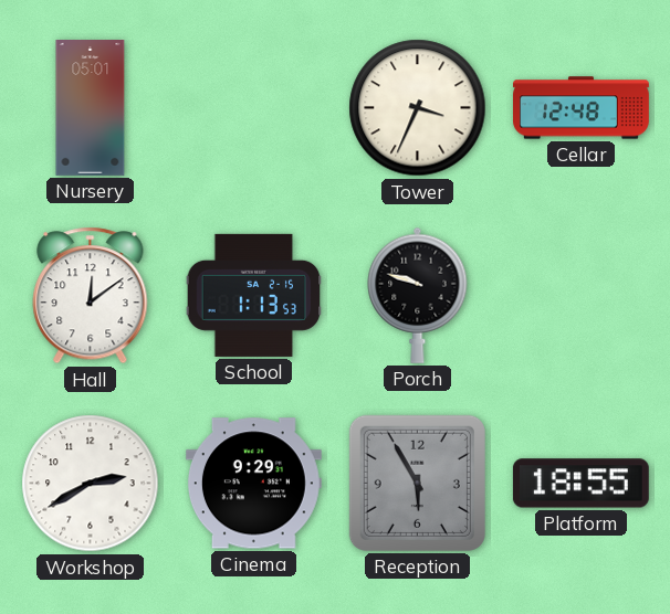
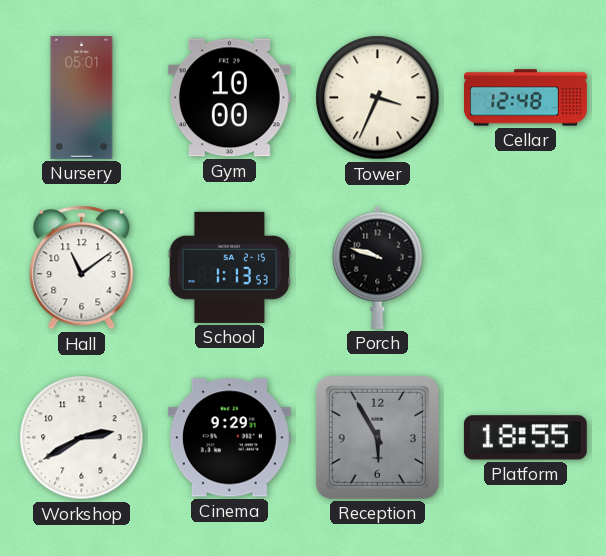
Gym: none -> 10:00
Hall: 12:09 -> 11:09
